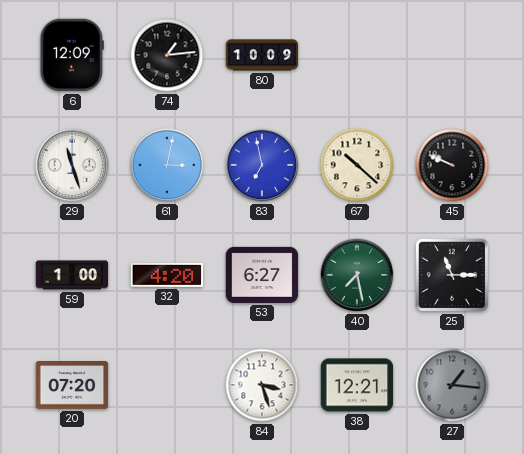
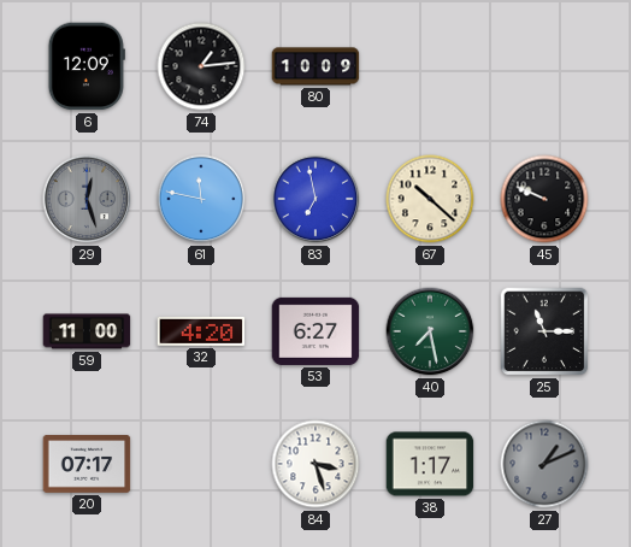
29: 11:27 -> 12:27
29 dial: white -> grey
61: 3:02 -> 11:47
59: 1:00 -> 11:00
20: 07:20 -> 07:17
38: 12:21 -> 1:17
27: 1:16 -> 1:11
